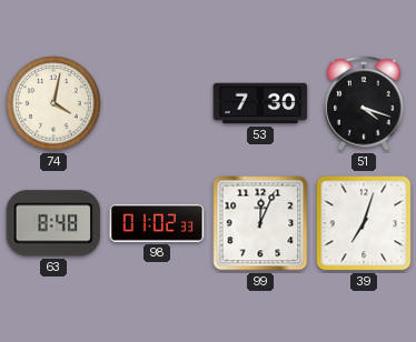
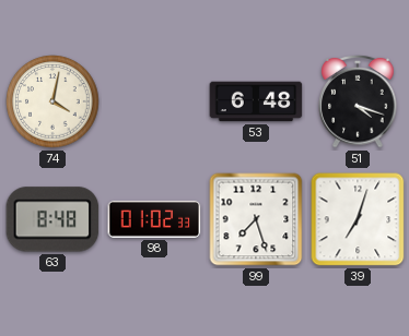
53: 7:30 -> 6:48
99: 12:04 -> 7:27
